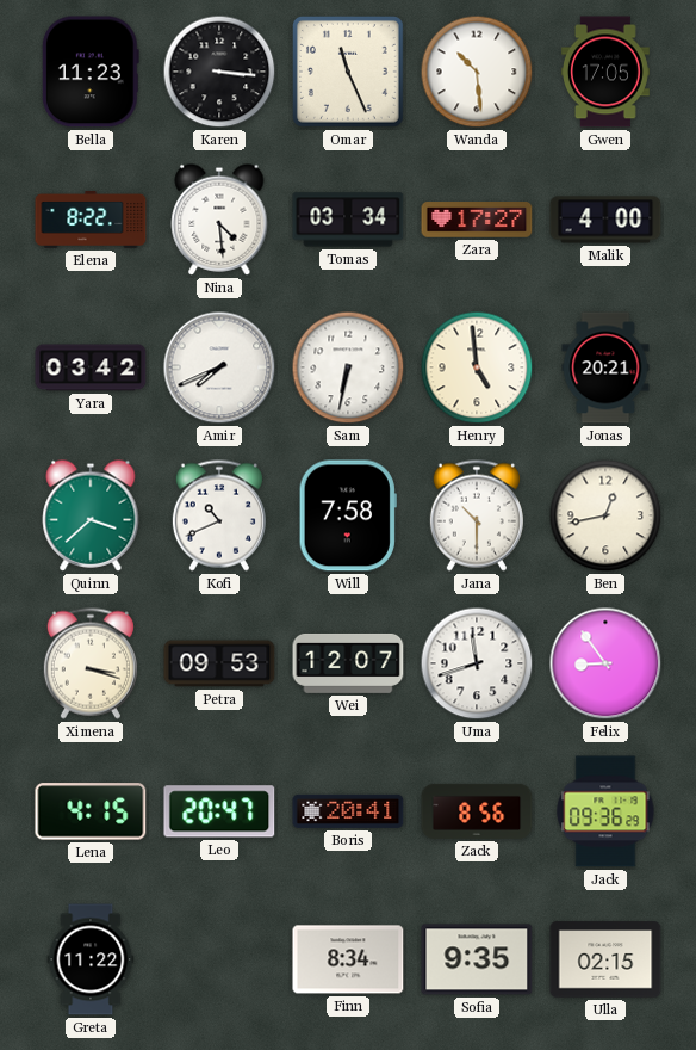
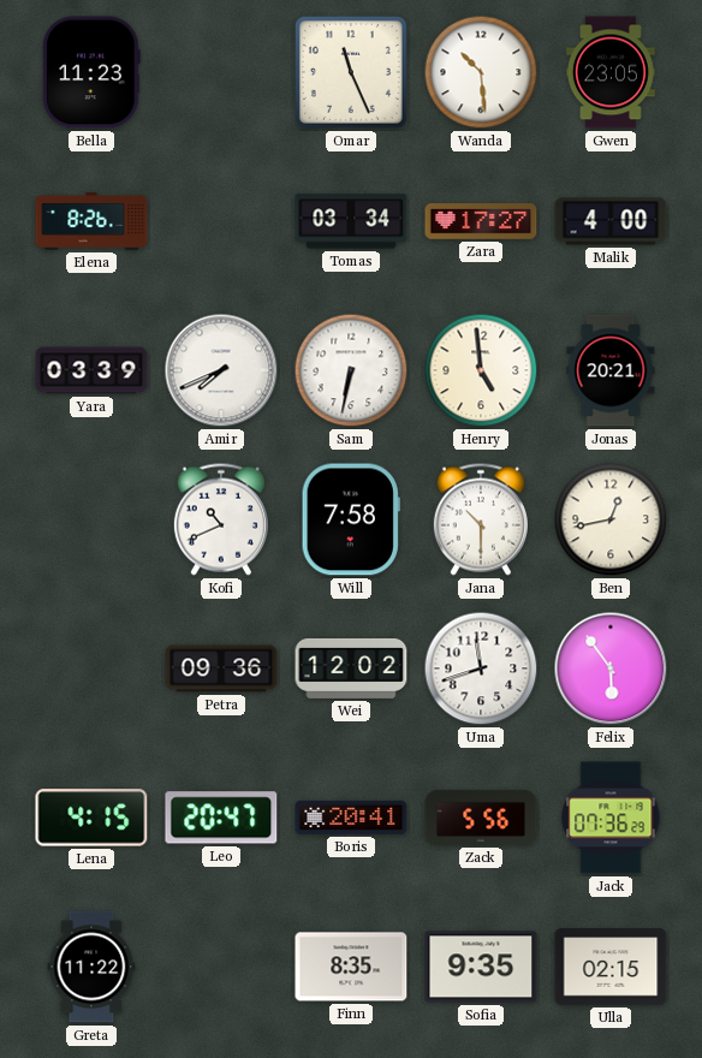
Karen: 3:16 -> none
Gwen: 17:05 -> 23:05
Elena: 8:22 -> 8:26
Nina: 4:29 -> none
Yara: 03:42 -> 03:39
Quinn: 3:38 -> none
Ximena: 3:18 -> none
Petra: 09:53 -> 09:36
Wei: 12:07 -> 12:02
Felix: 8:54 -> 5:54
Zack: 8:56 -> 5:56
Jack: 09:36 -> 07:36
Finn: 8:34 -> 8:35
